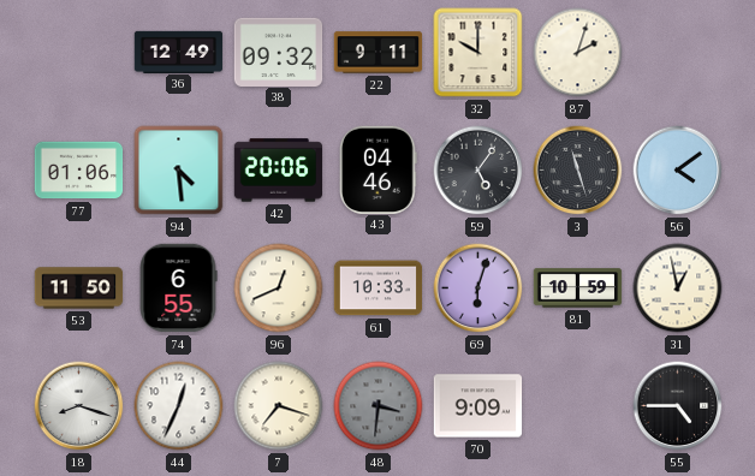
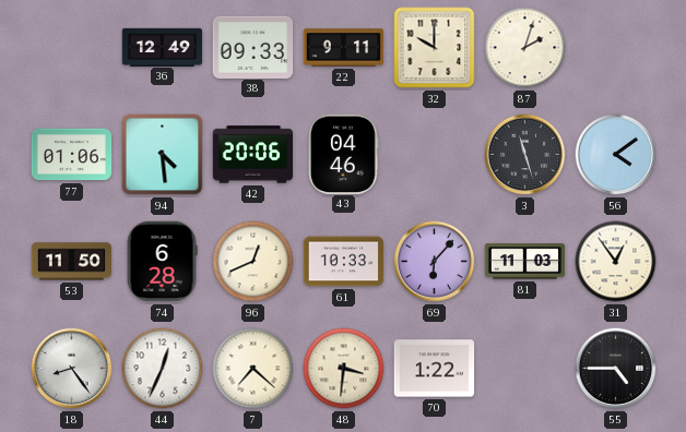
38: 09:32 -> 09:33
59: 5:06 -> none
74: 6:55 -> 6:28
69: 6:03 -> 6:07
81: 10:59 -> 11:03
31: 12:58 -> 12:54
18: 8:18 -> 8:24
7: 7:18 -> 7:22
48 dial: grey -> cream
70: 9:09 -> 1:22
